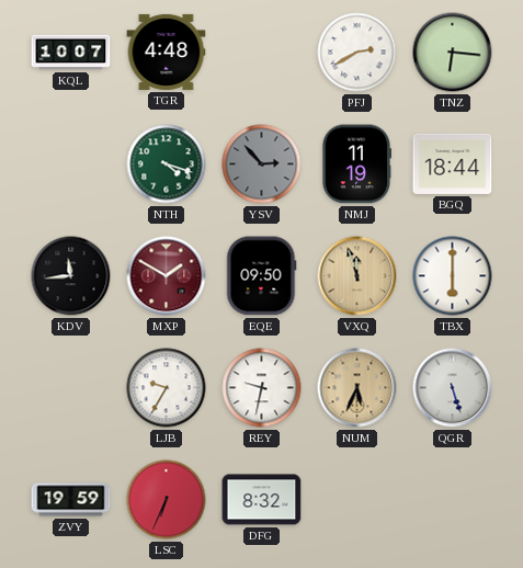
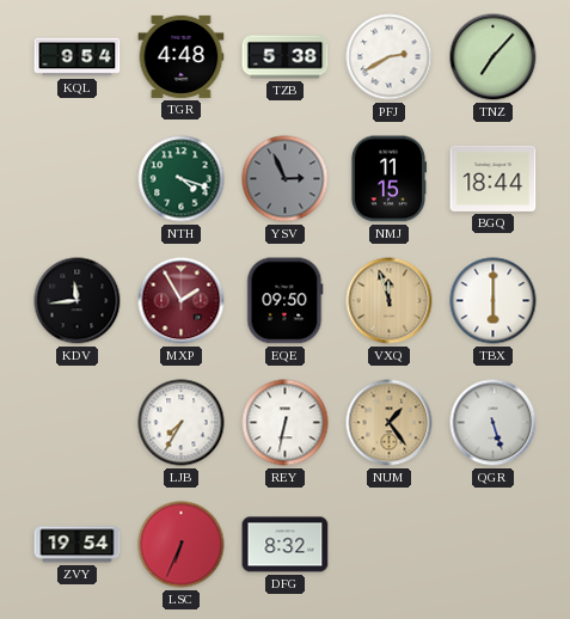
KQL: 10:07 -> 9:54
TZB: none -> 5:38
TNZ: 6:16 -> 7:07
YSV: 2:53 -> 2:56
NMJ: 11:19 -> 11:15
MXP: 1:50 -> 1:55
LJB: 9:35 -> 7:35
REY: 9:32 -> 6:32
NUM: 5:34 -> 1:24
ZVY: 19:59 -> 19:54
